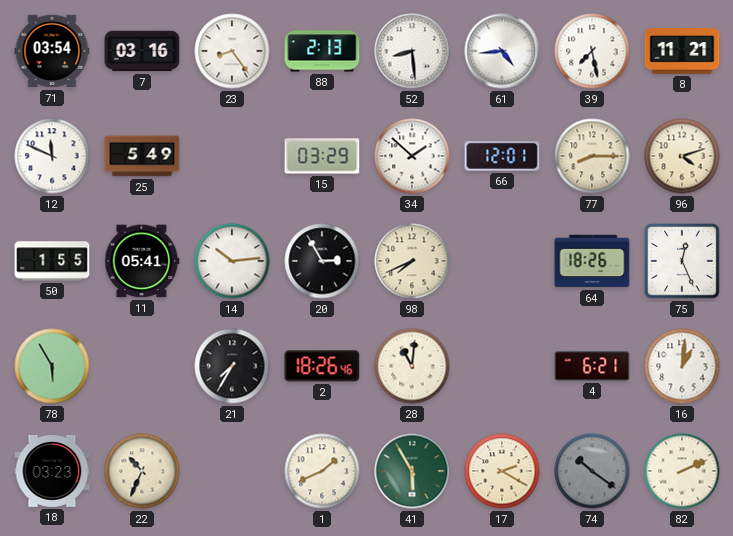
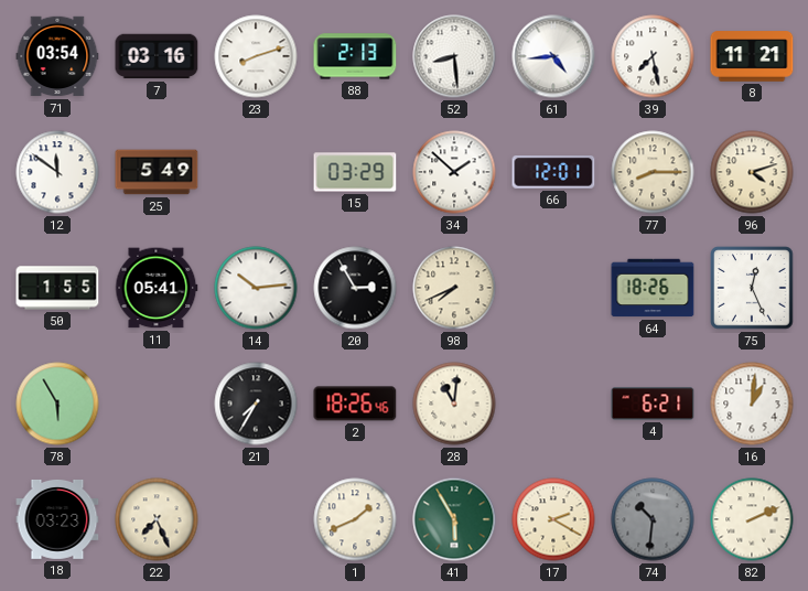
23: 8:24 -> 8:12
12: 11:49 -> 11:51
22: 10:34 -> 7:26
74: 10:21 -> 10:31
